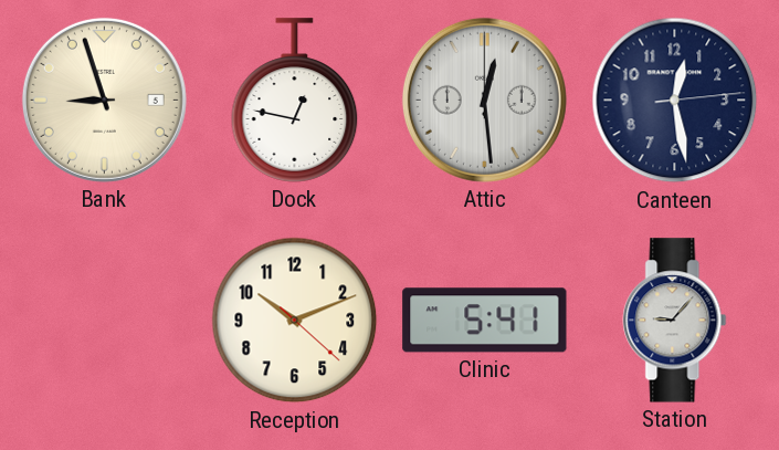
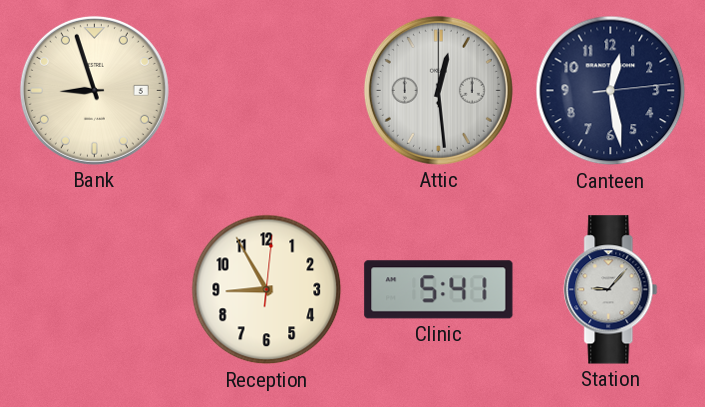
Dock: 12:47 -> none
Reception: 10:11 -> 8:55
